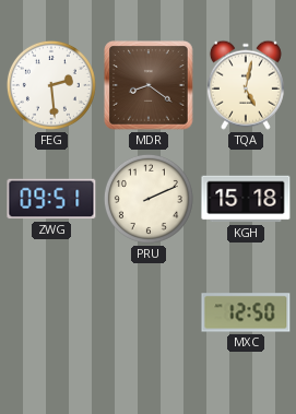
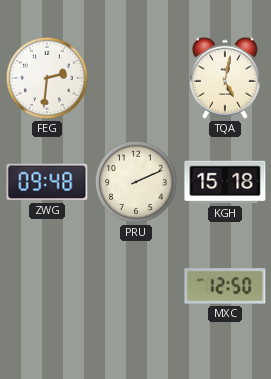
FEG: 2:29 -> 2:31
MDR: 8:21 -> none
ZWG: 09:51 -> 09:48
